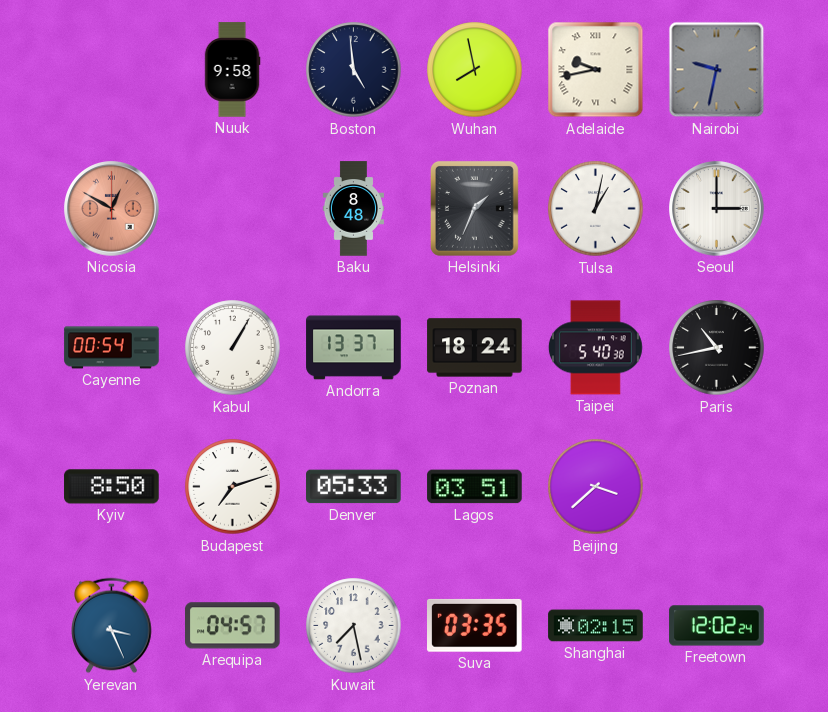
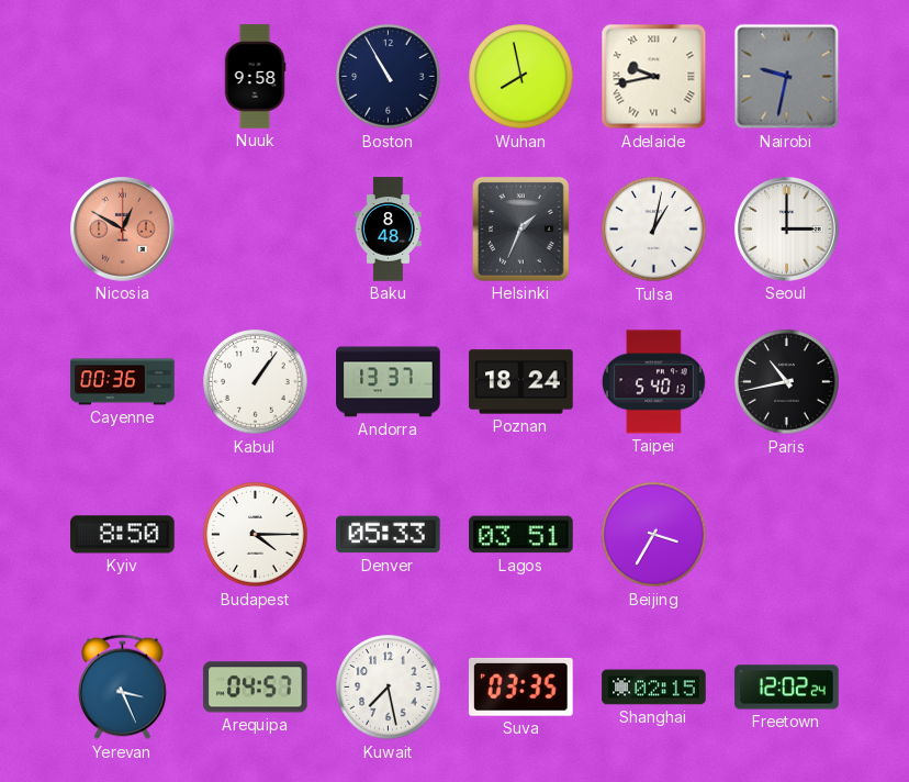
Boston: 4:59 -> 10:55
Cayenne: 00:54 -> 00:36
Kabul: 1:05 -> 1:06
Taipei: 5:40:38 -> 5:40:13
Budapest: 7:12 -> 4:15
Beijing: 3:38 -> 3:35
